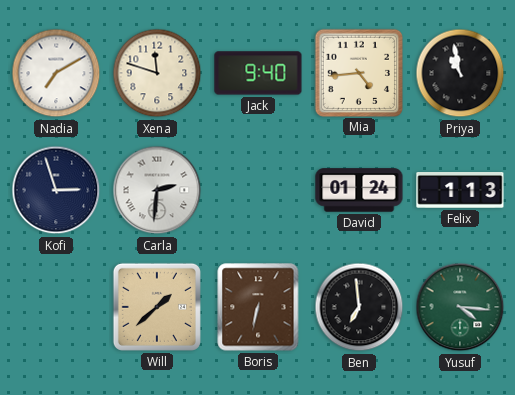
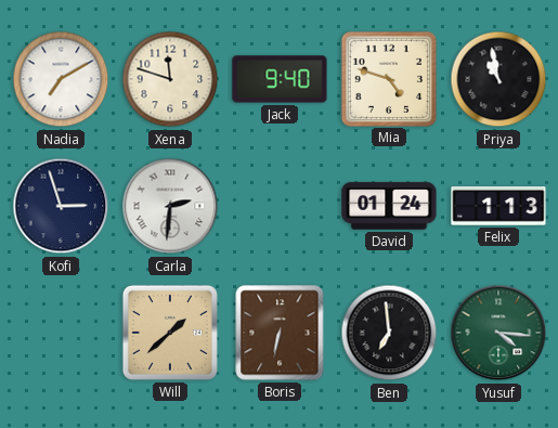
Mia: 4:44 -> 4:48
